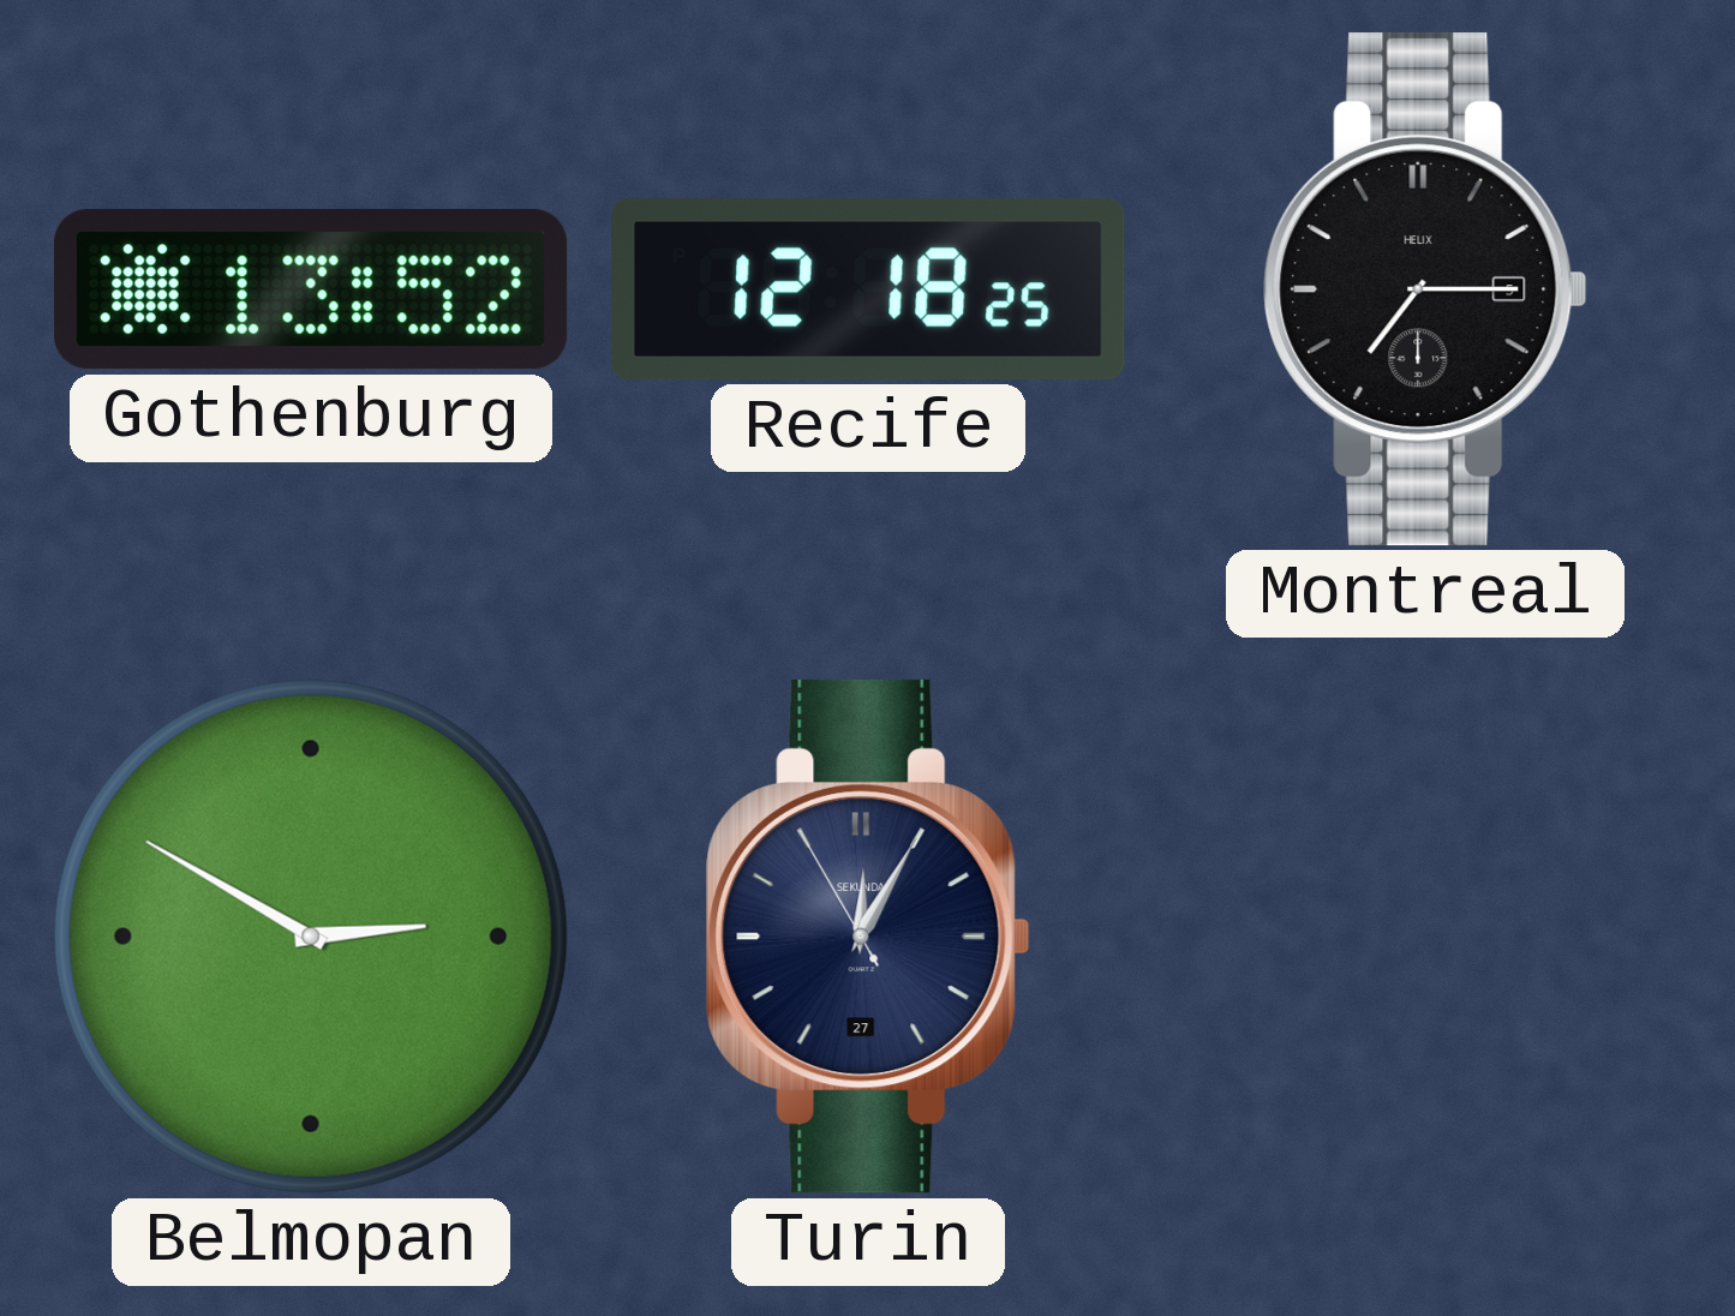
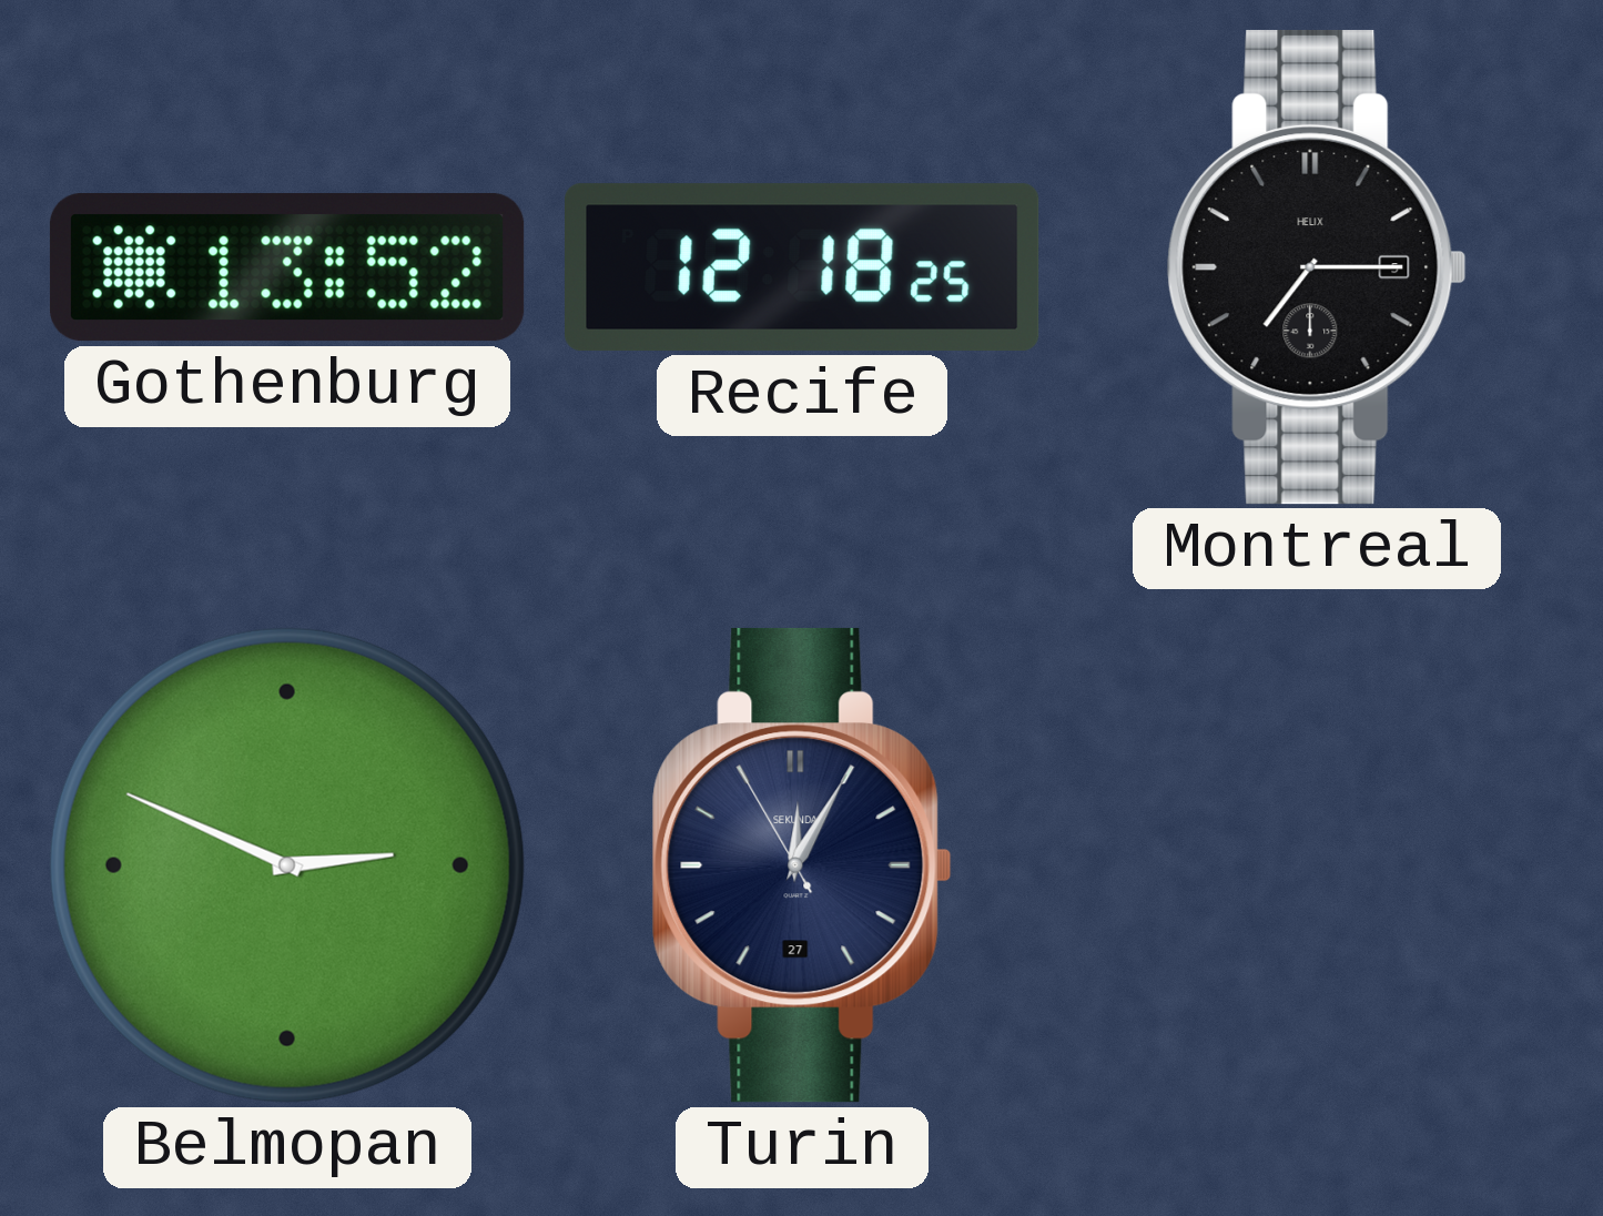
Belmopan: 2:50 -> 2:49
